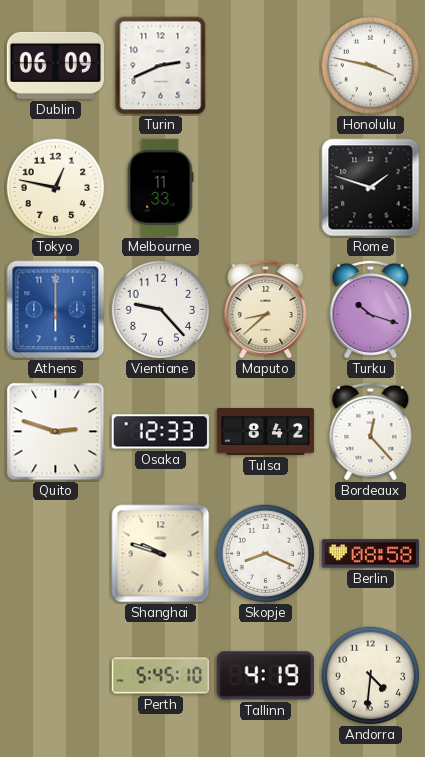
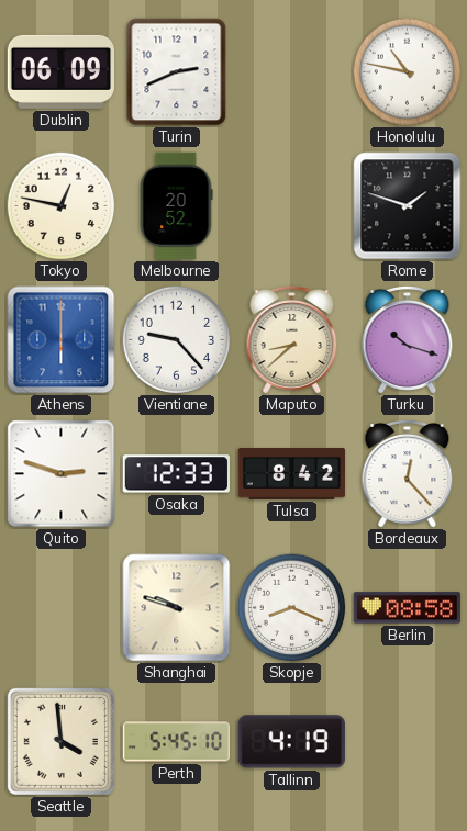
Honolulu: 3:47 -> 10:47
Melbourne: 11:33 -> 20:52
Seattle: none -> 3:59
Andorra: 4:31 -> none
